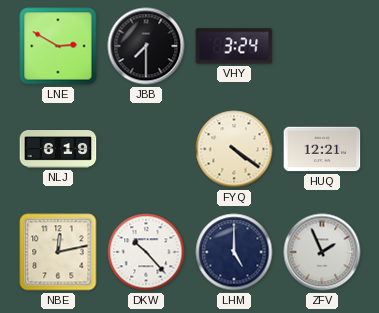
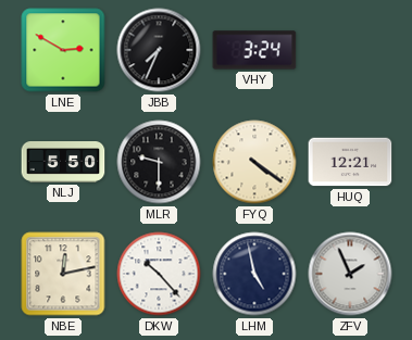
JBB: 7:30 -> 7:34
NLJ: 6:19 -> 5:50
MLR: none -> 9:30
LHM: 5:00 -> 4:58
